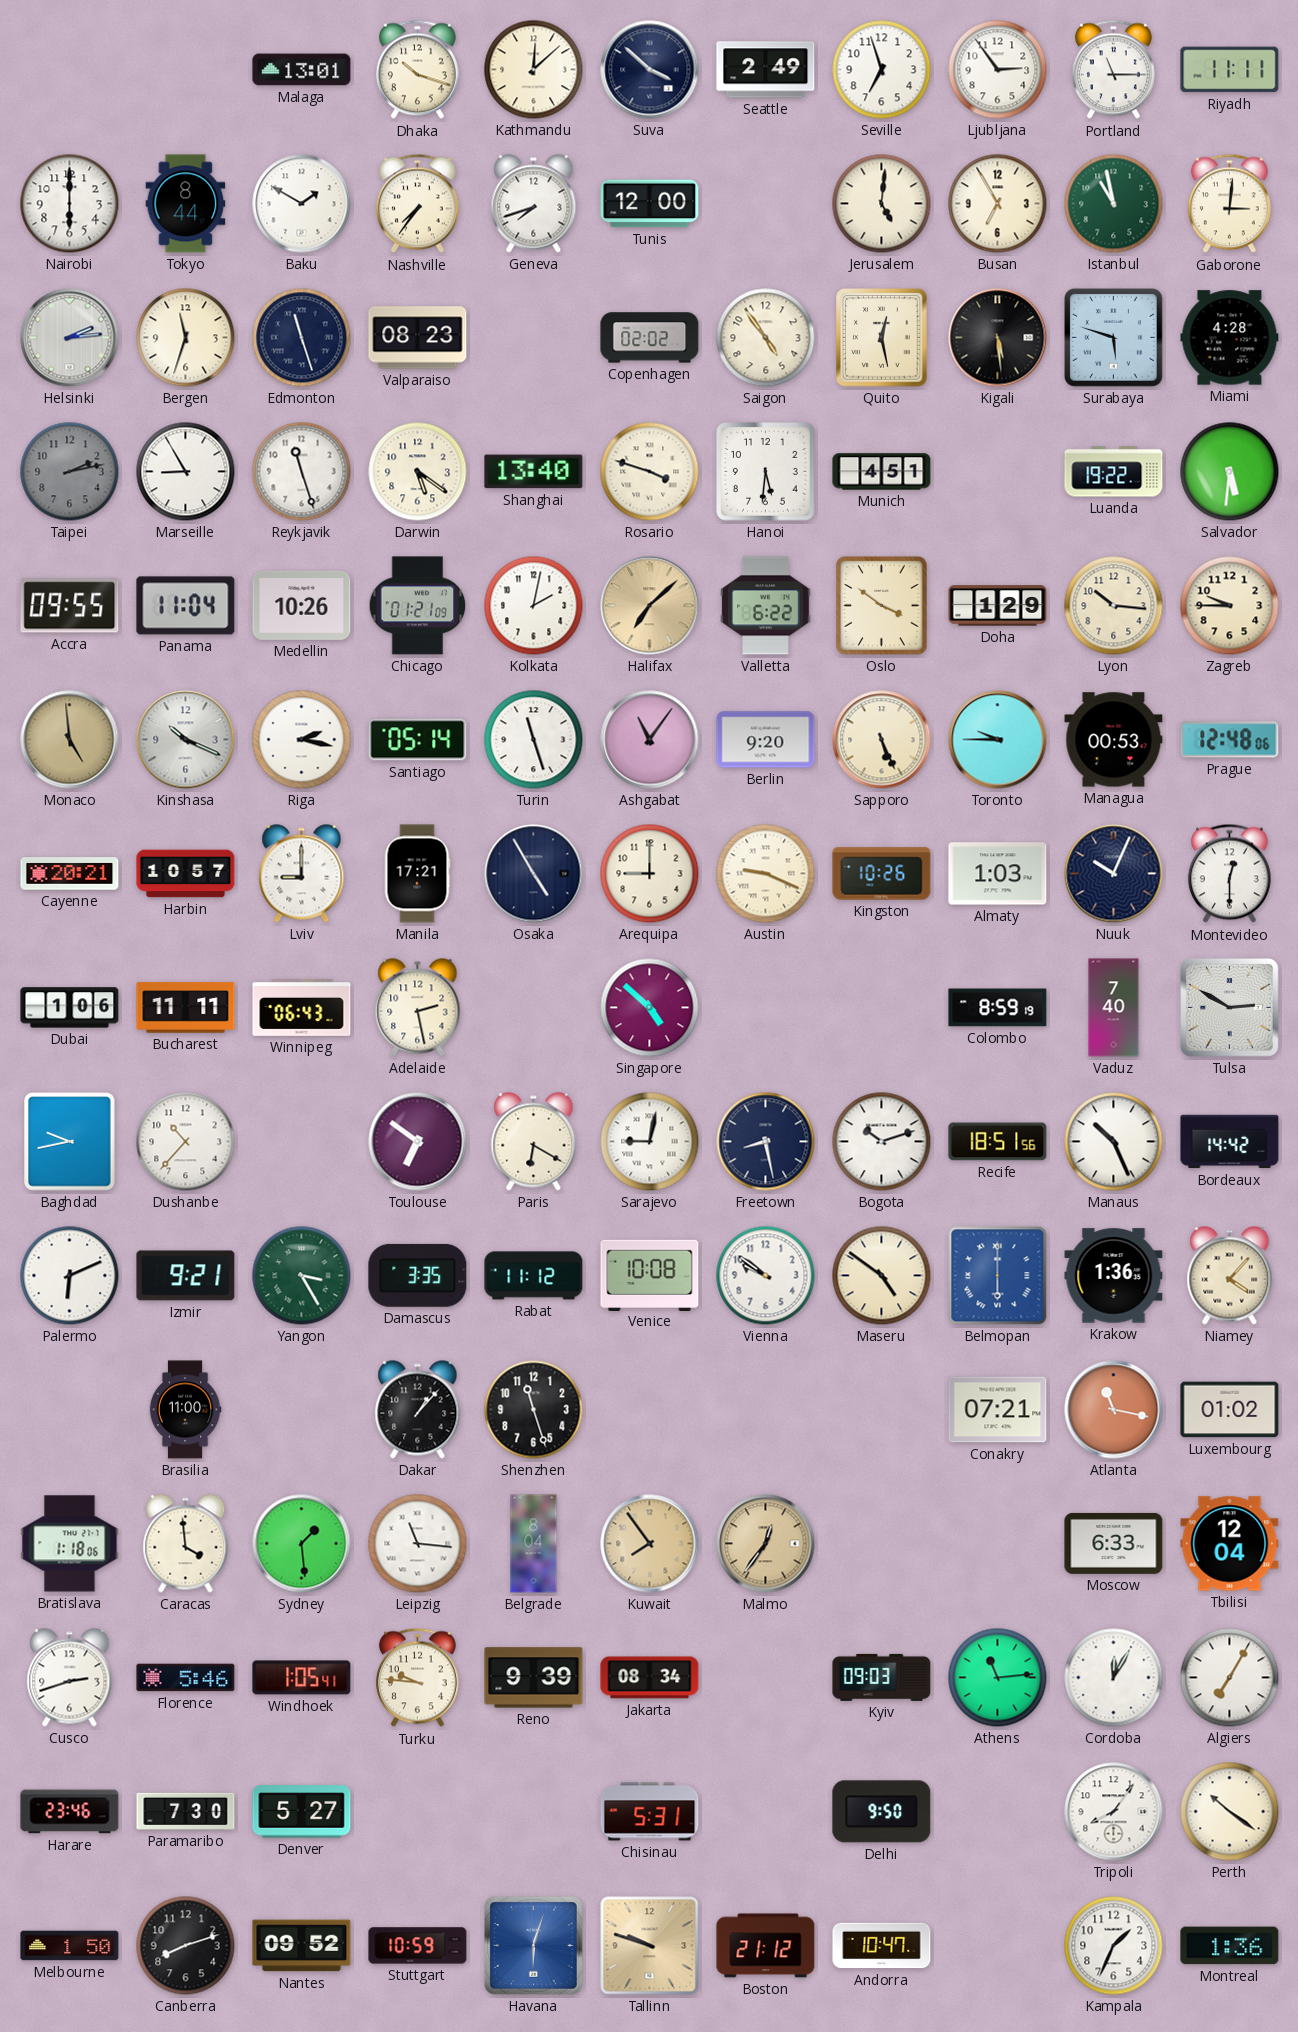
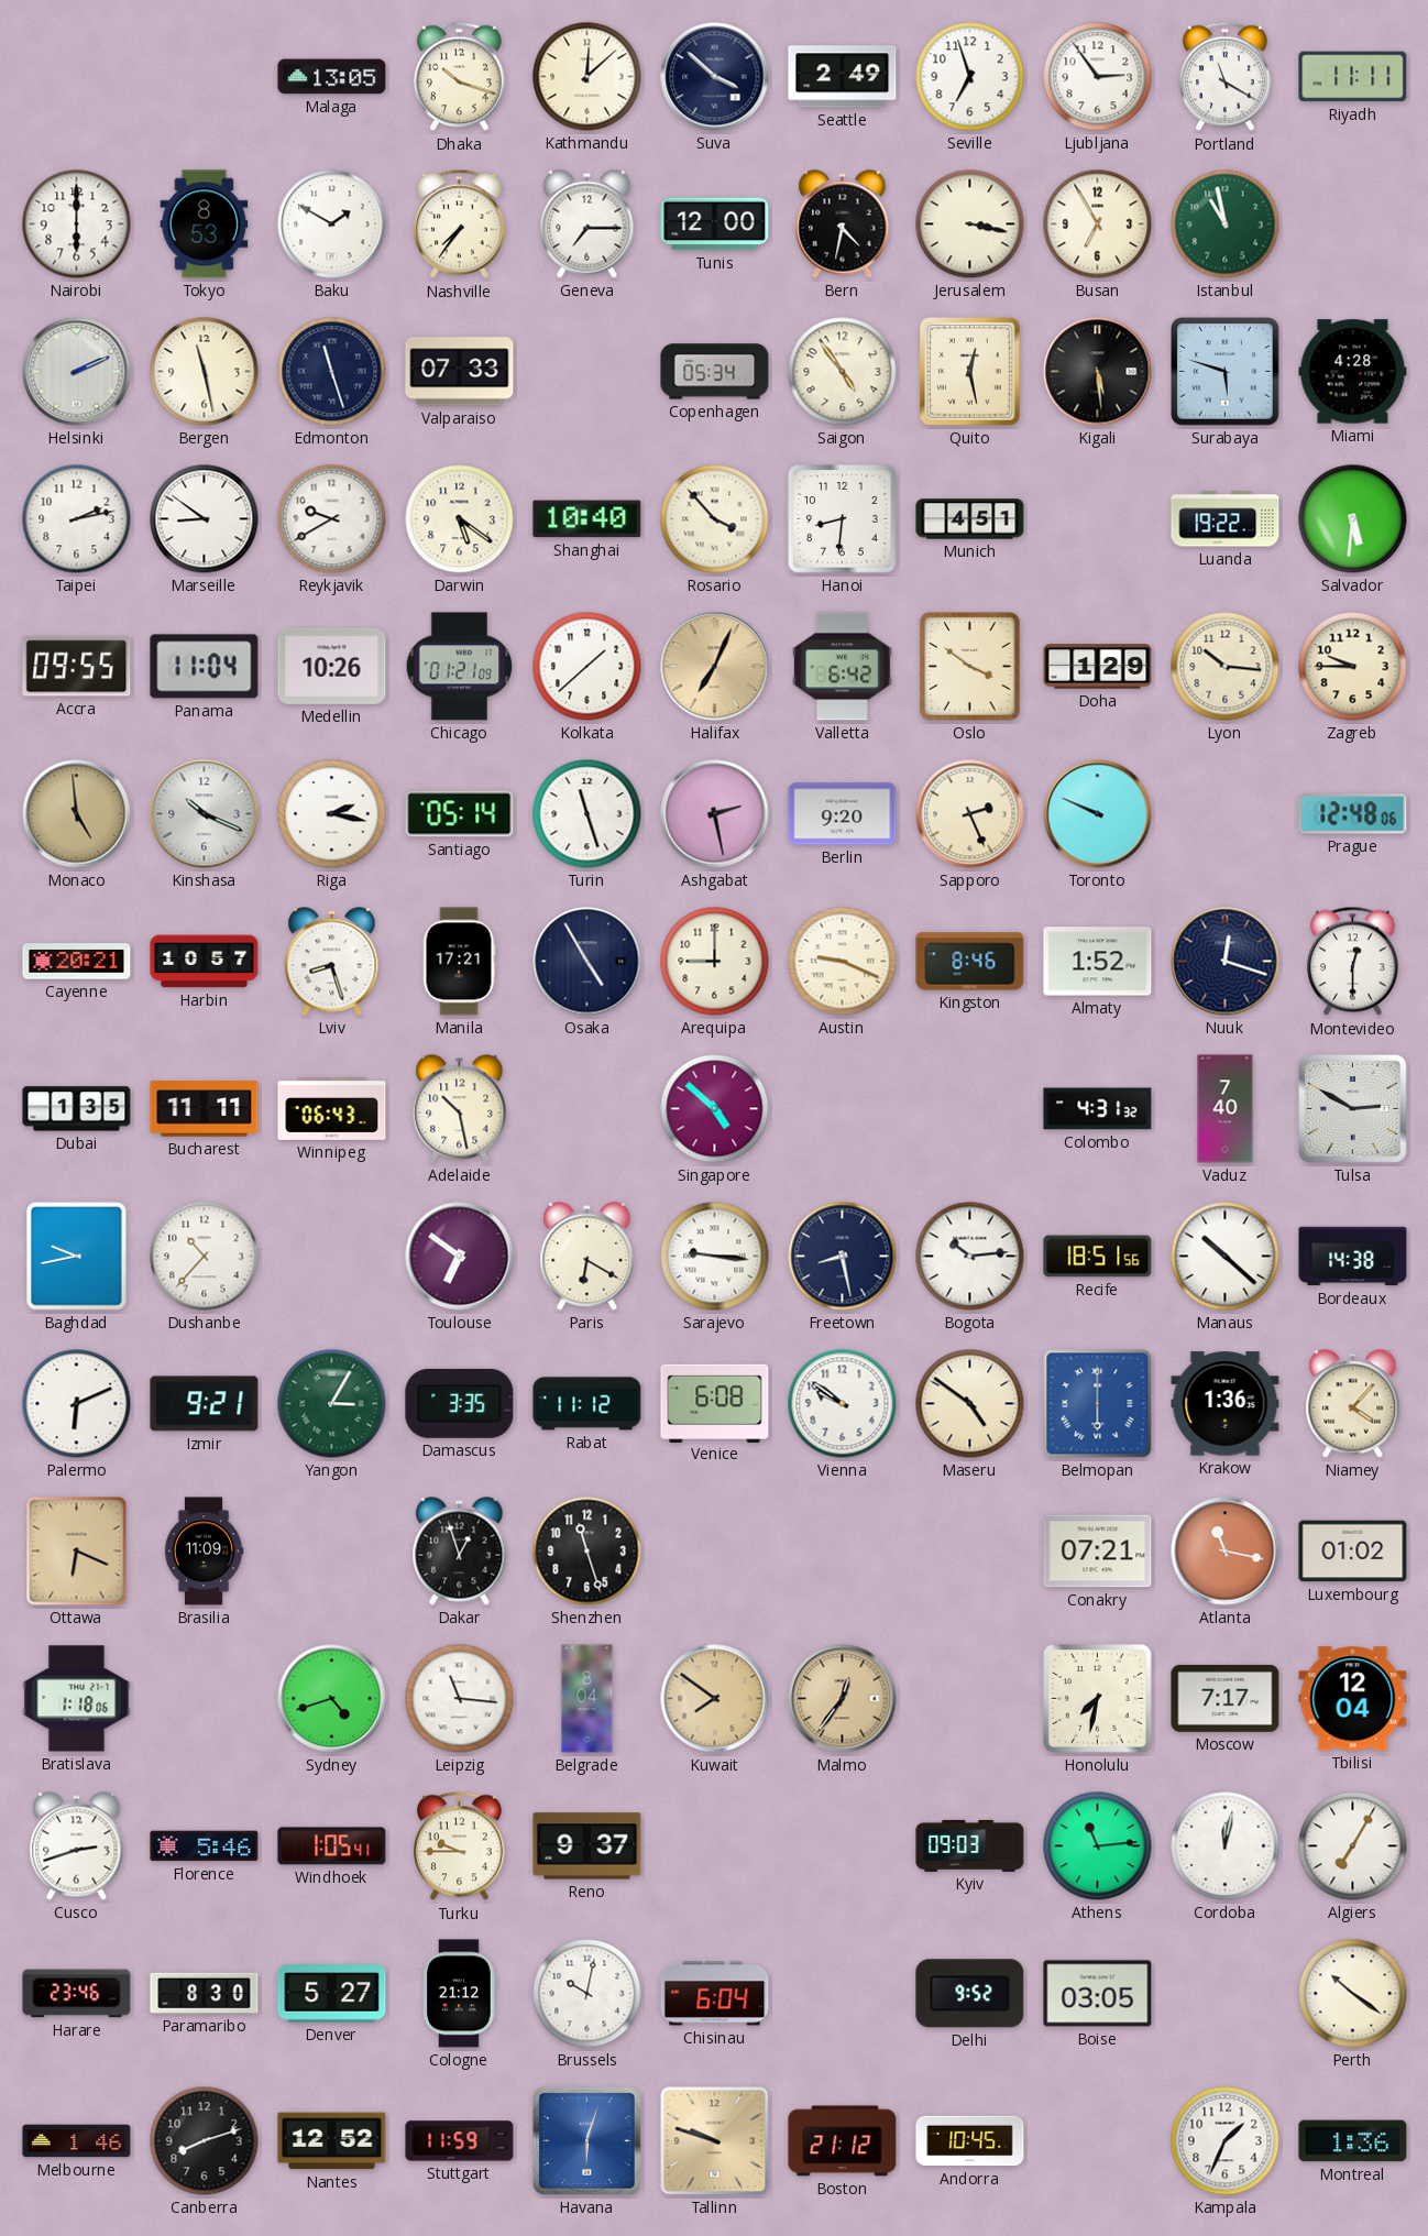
Malaga: 13:01 -> 13:05
Portland: 11:15 -> 11:20
Tokyo: 8:44 -> 8:53
Geneva: 7:42 -> 7:15
Bern: none -> 4:32
Jerusalem: 5:01 -> 3:17
Gaborone: 3:01 -> none
Helsinki: 2:14 -> 2:11
Bergen: 11:33 -> 11:28
Valparaiso: 08:23 -> 07:33
Copenhagen: 02:02 -> 05:34
Taipei dial: grey -> white
Marseille: 8:55 -> 8:51
Reykjavik: 11:27 -> 9:40
Shanghai: 13:40 -> 10:40
Rosario: 3:48 -> 3:53
Hanoi: 5:31 -> 8:31
Kolkata: 2:02 -> 1:38
Halifax: 7:08 -> 7:04
Valletta: 6:22 -> 6:42
Ashgabat: 11:06 -> 2:28
Sapporo: 5:26 -> 2:26
Toronto: 9:45 -> 9:49
Managua: 00:53 -> none
Lviv: 9:00 -> 8:27
Kingston: 10:26 -> 8:46
Almaty: 1:03 -> 1:52
Nuuk: 10:04 -> 12:18
Dubai: 1:06 -> 1:35
Adelaide: 2:28 -> 10:28
Colombo: 8:59 -> 4:31
Sarajevo: 9:02 -> 9:16
Bogota: 10:12 -> 10:14
Manaus: 10:26 -> 10:22
Bordeaux: 14:42 -> 14:38
Yangon: 3:25 -> 3:05
Venice: 10:08 -> 6:08
Ottawa: none -> 6:19
Brasilia: 11:00 -> 11:09
Dakar: 1:07 -> 12:57
Caracas: 3:59 -> none
Sydney: 1:29 -> 4:42
Kuwait: 7:54 -> 7:51
Honolulu: none -> 7:32
Moscow: 6:33 -> 7:17
Turku: 9:46 -> 9:45
Reno: 9:39 -> 9:37
Jakarta: 08:34 -> none
Cordoba: 12:05 -> 12:02
Paramaribo: 7:30 -> 8:30
Cologne: none -> 21:12
Brussels: none -> 10:02
Chisinau: 5:31 -> 6:04
Delhi: 9:50 -> 9:52
Boise: none -> 03:05
Tripoli: 8:06 -> none
Melbourne: 1:50 -> 1:46
Nantes: 09:52 -> 12:52
Stuttgart: 10:59 -> 11:59
Andorra: 10:47 -> 10:45
